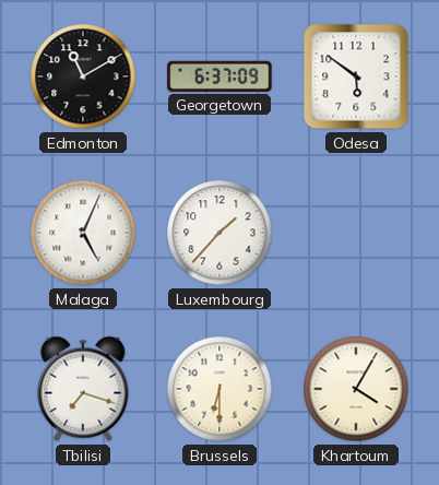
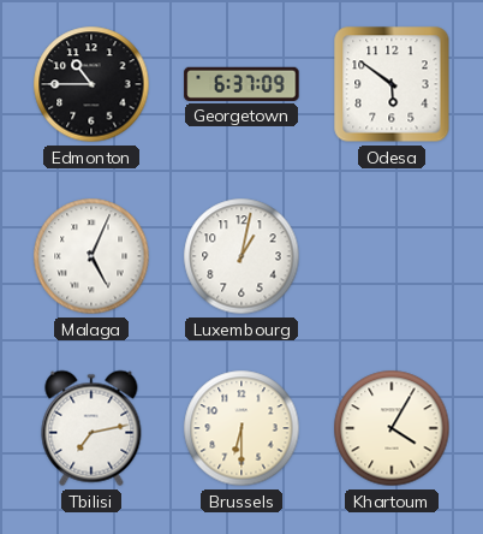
Edmonton: 11:10 -> 10:45
Luxembourg: 1:37 -> 1:02
Tbilisi: 7:18 -> 7:13
